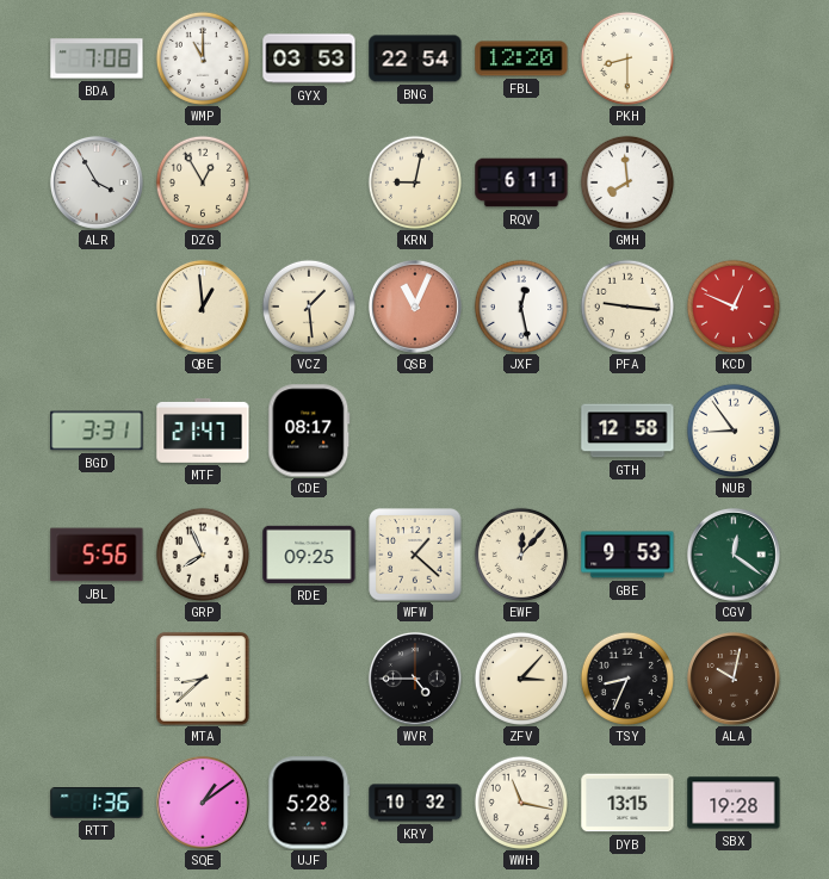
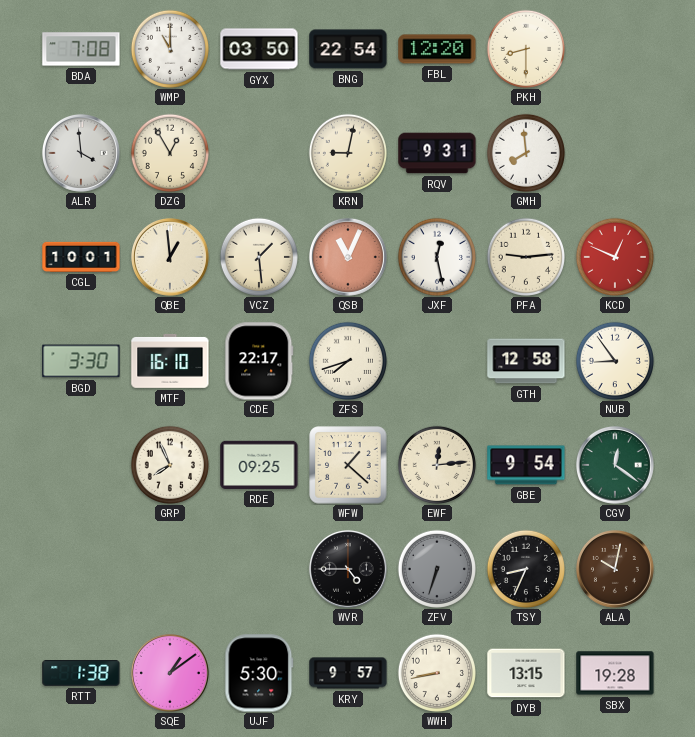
GYX: 03:53 -> 03:50
ALR: 3:55 -> 3:59
RQV: 6:11 -> 9:31
CGL: none -> 10:01
PFA: 9:16 -> 9:14
BGD: 3:31 -> 3:30
MTF: 21:47 -> 16:10
CDE: 08:17 -> 22:17
ZFS: none -> 7:42
JBL: 5:56 -> none
EWF: 12:07 -> 12:14
GBE: 9:53 -> 9:54
MTA: 8:38 -> none
ZFV: 3:07 -> 6:33
ZFV dial: cream -> grey
RTT: 1:36 -> 1:38
UJF: 5:28 -> 5:30
KRY: 10:32 -> 9:57
WWH: 11:17 -> 8:43
